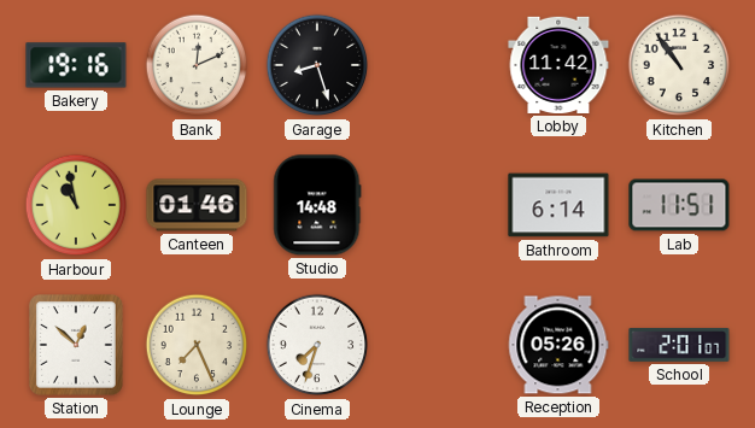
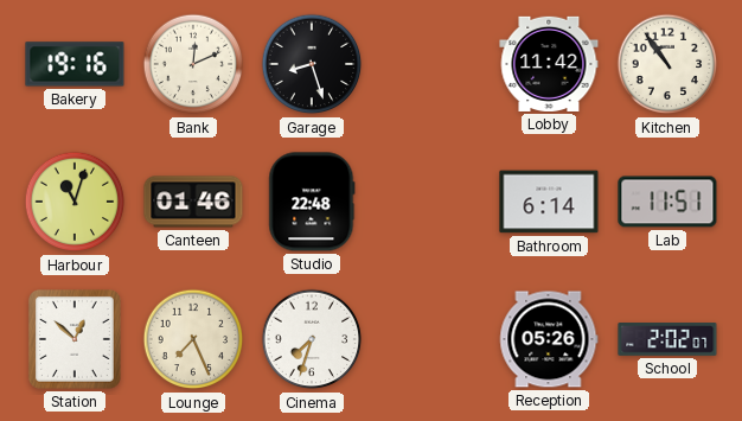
Harbour: 10:58 -> 11:03
Studio: 14:48 -> 22:48
School: 2:01 -> 2:02
